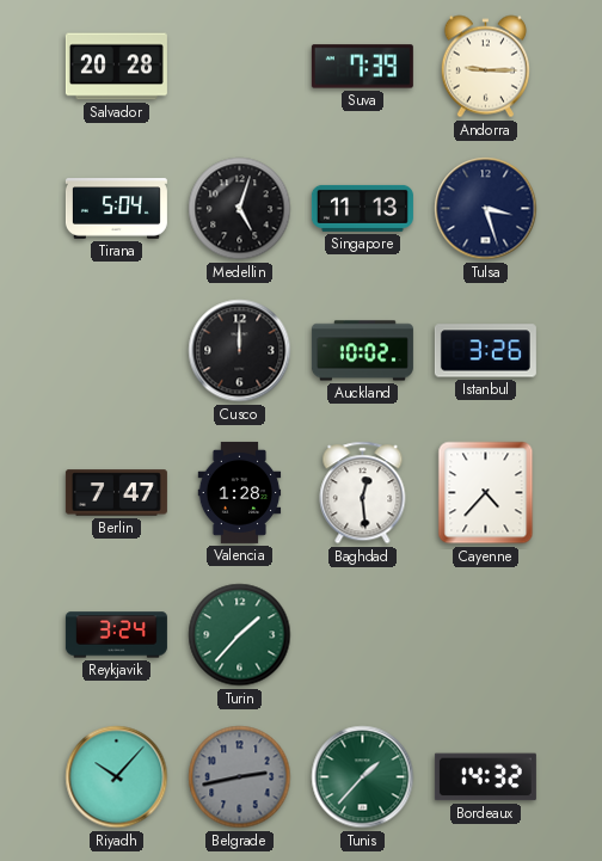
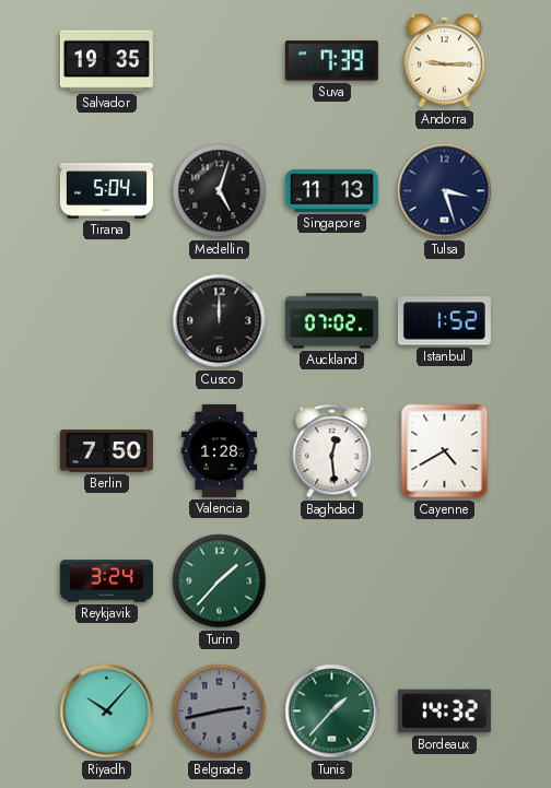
Salvador: 20:28 -> 19:35
Auckland: 10:02 -> 07:02
Istanbul: 3:26 -> 1:52
Berlin: 7:47 -> 7:50
Cayenne: 4:37 -> 4:40
